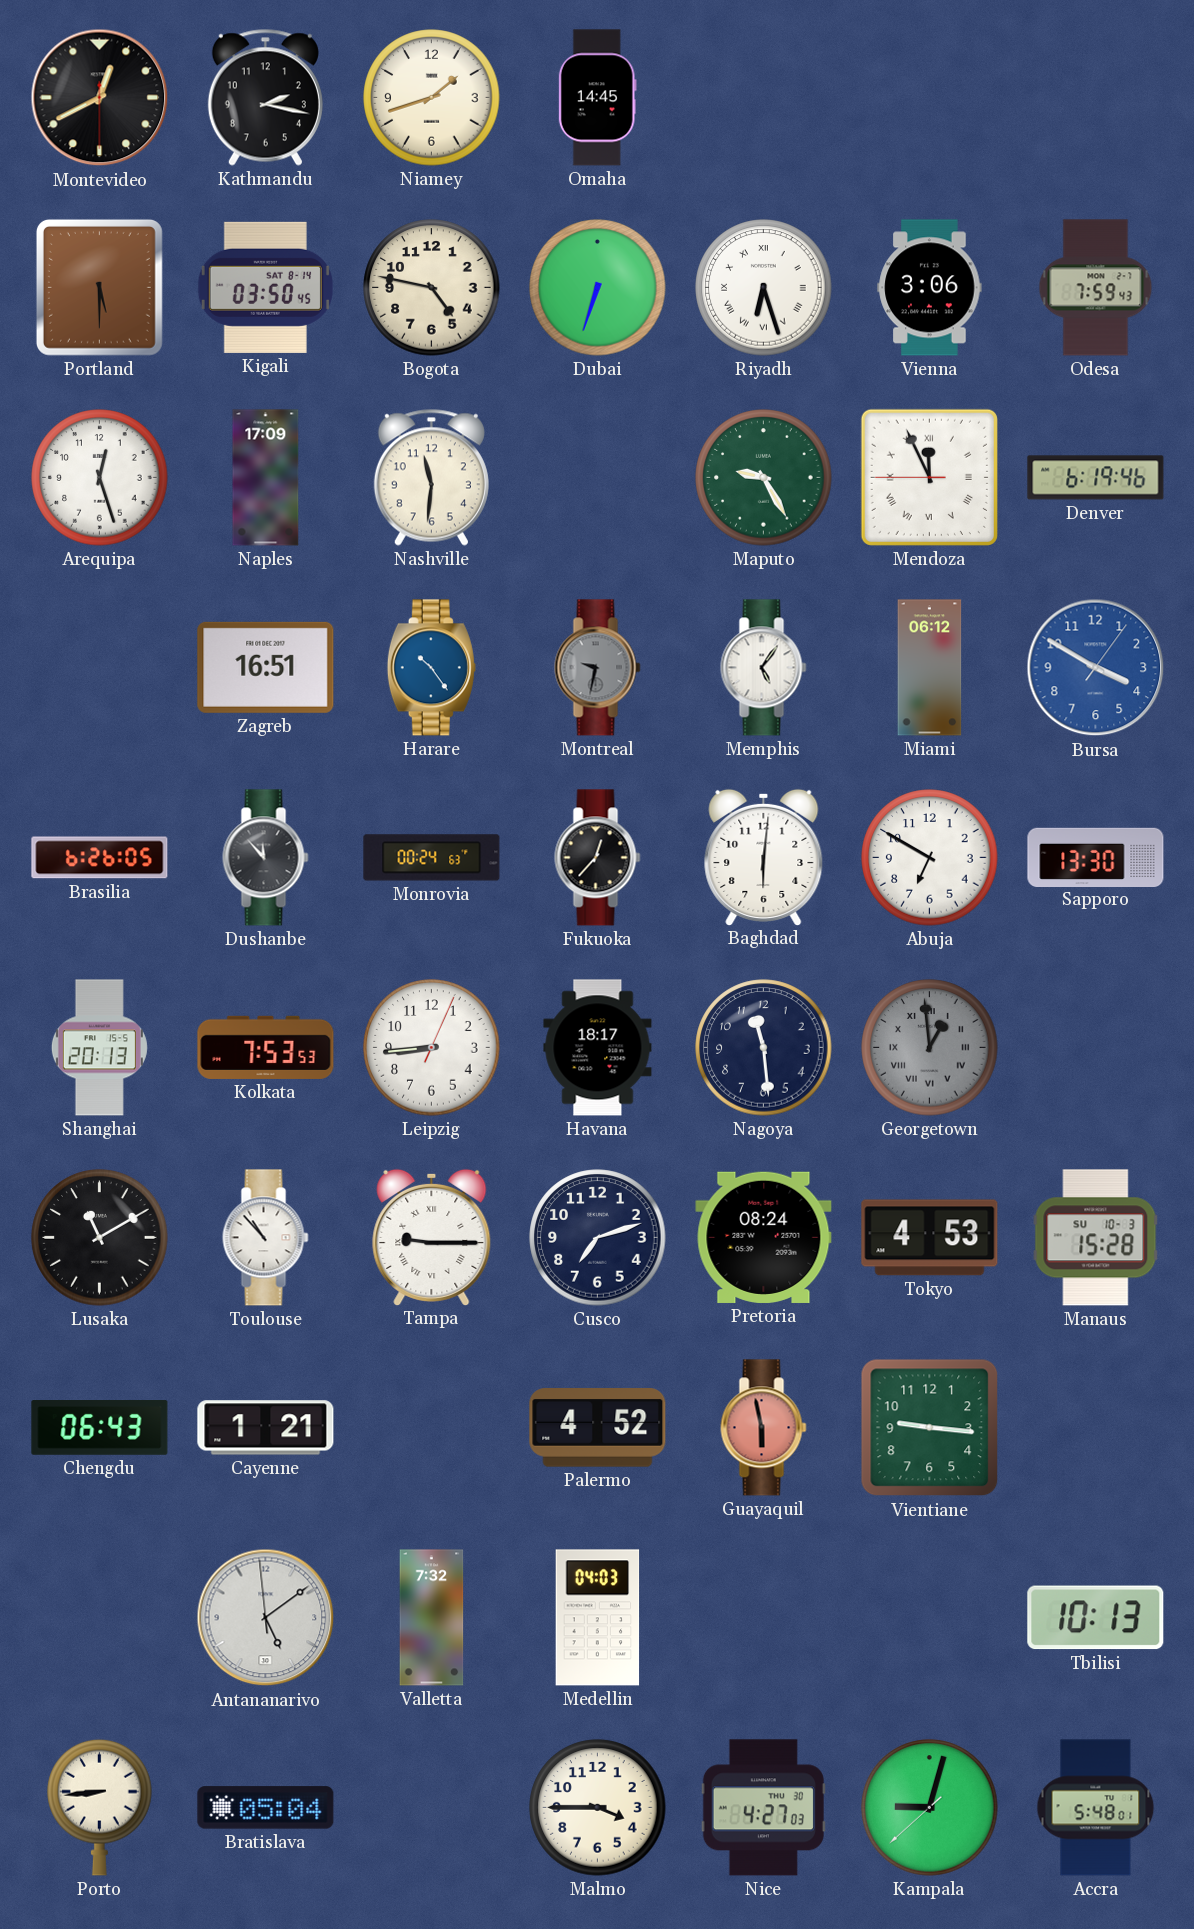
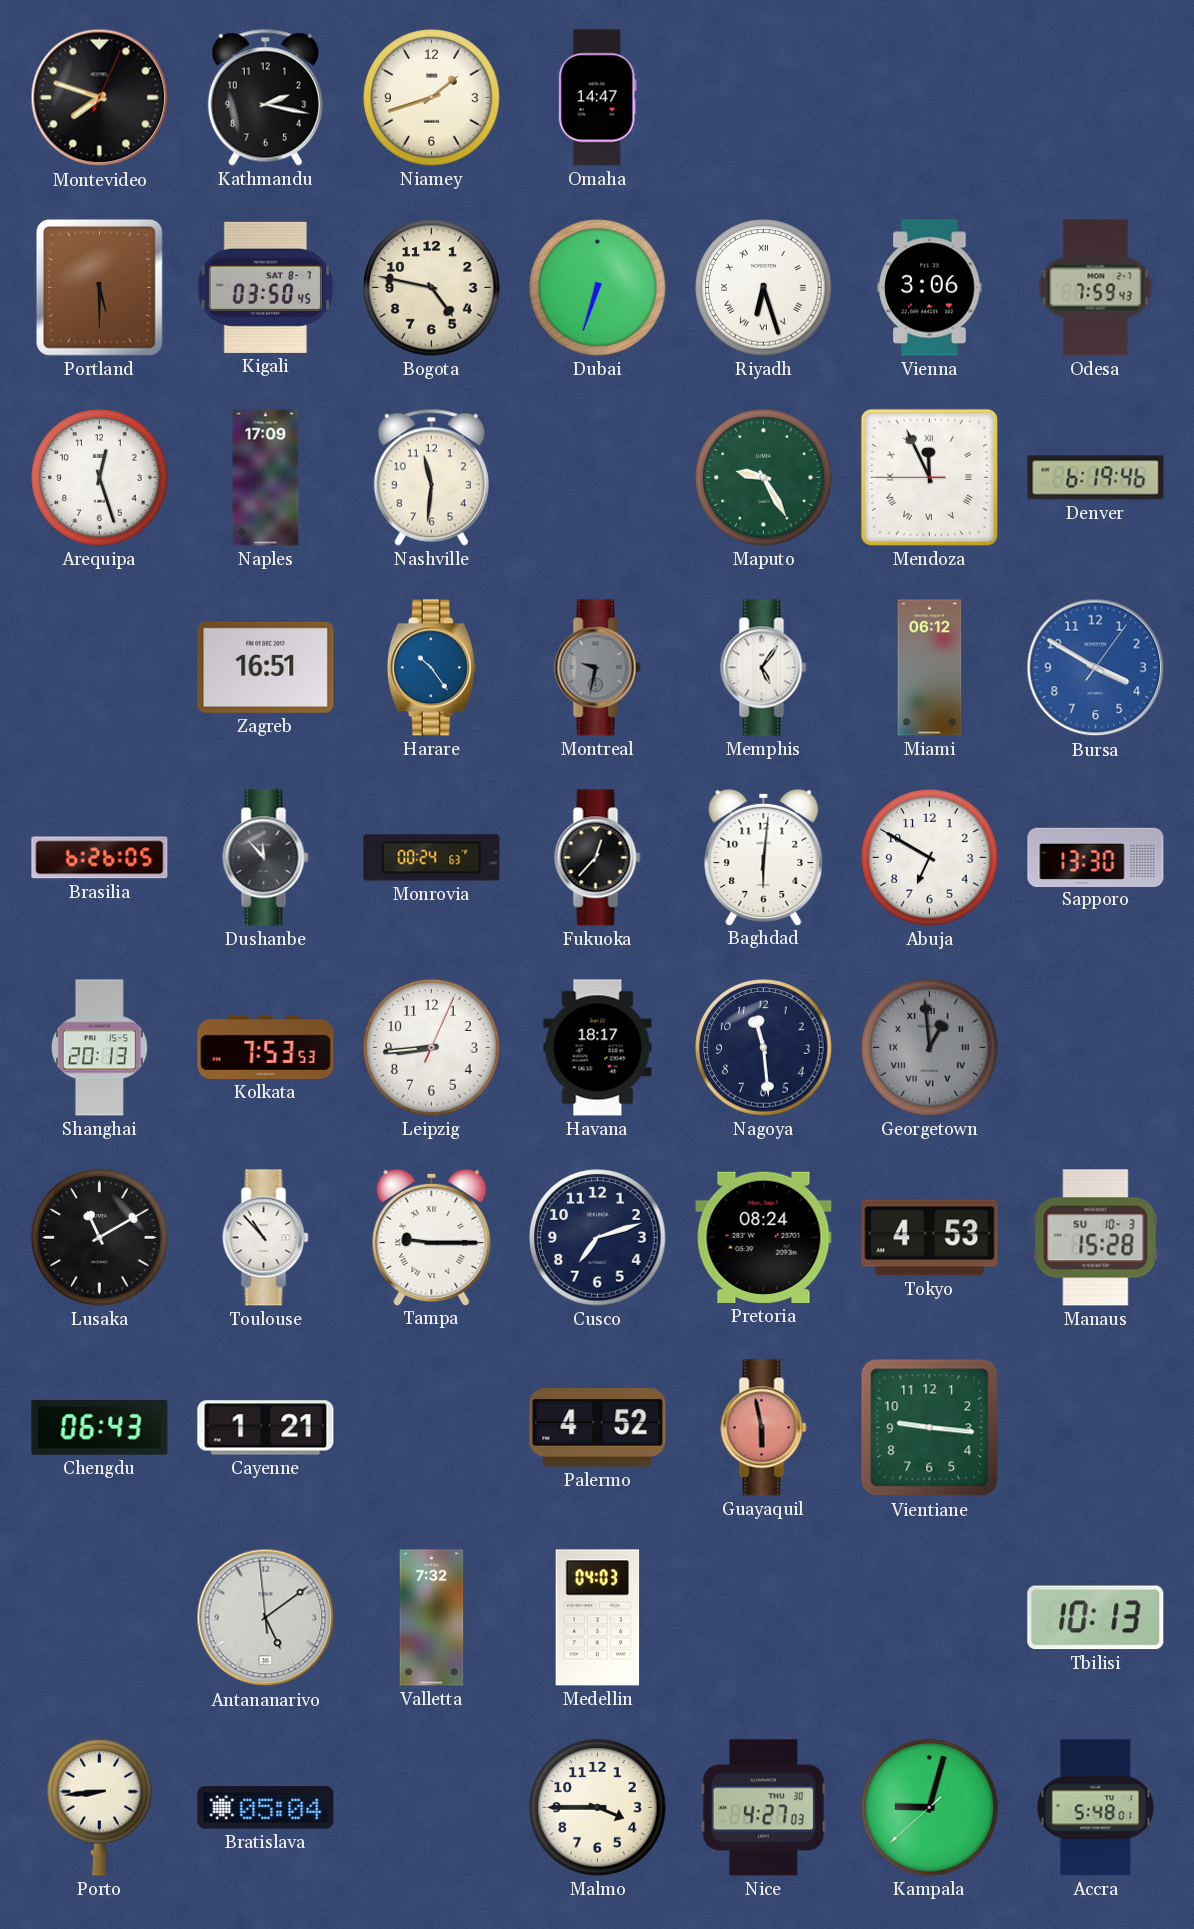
Montevideo: 12:40 -> 7:48
Omaha: 14:45 -> 14:47
Kigali date: SAT 8-14 -> SAT 8-7
